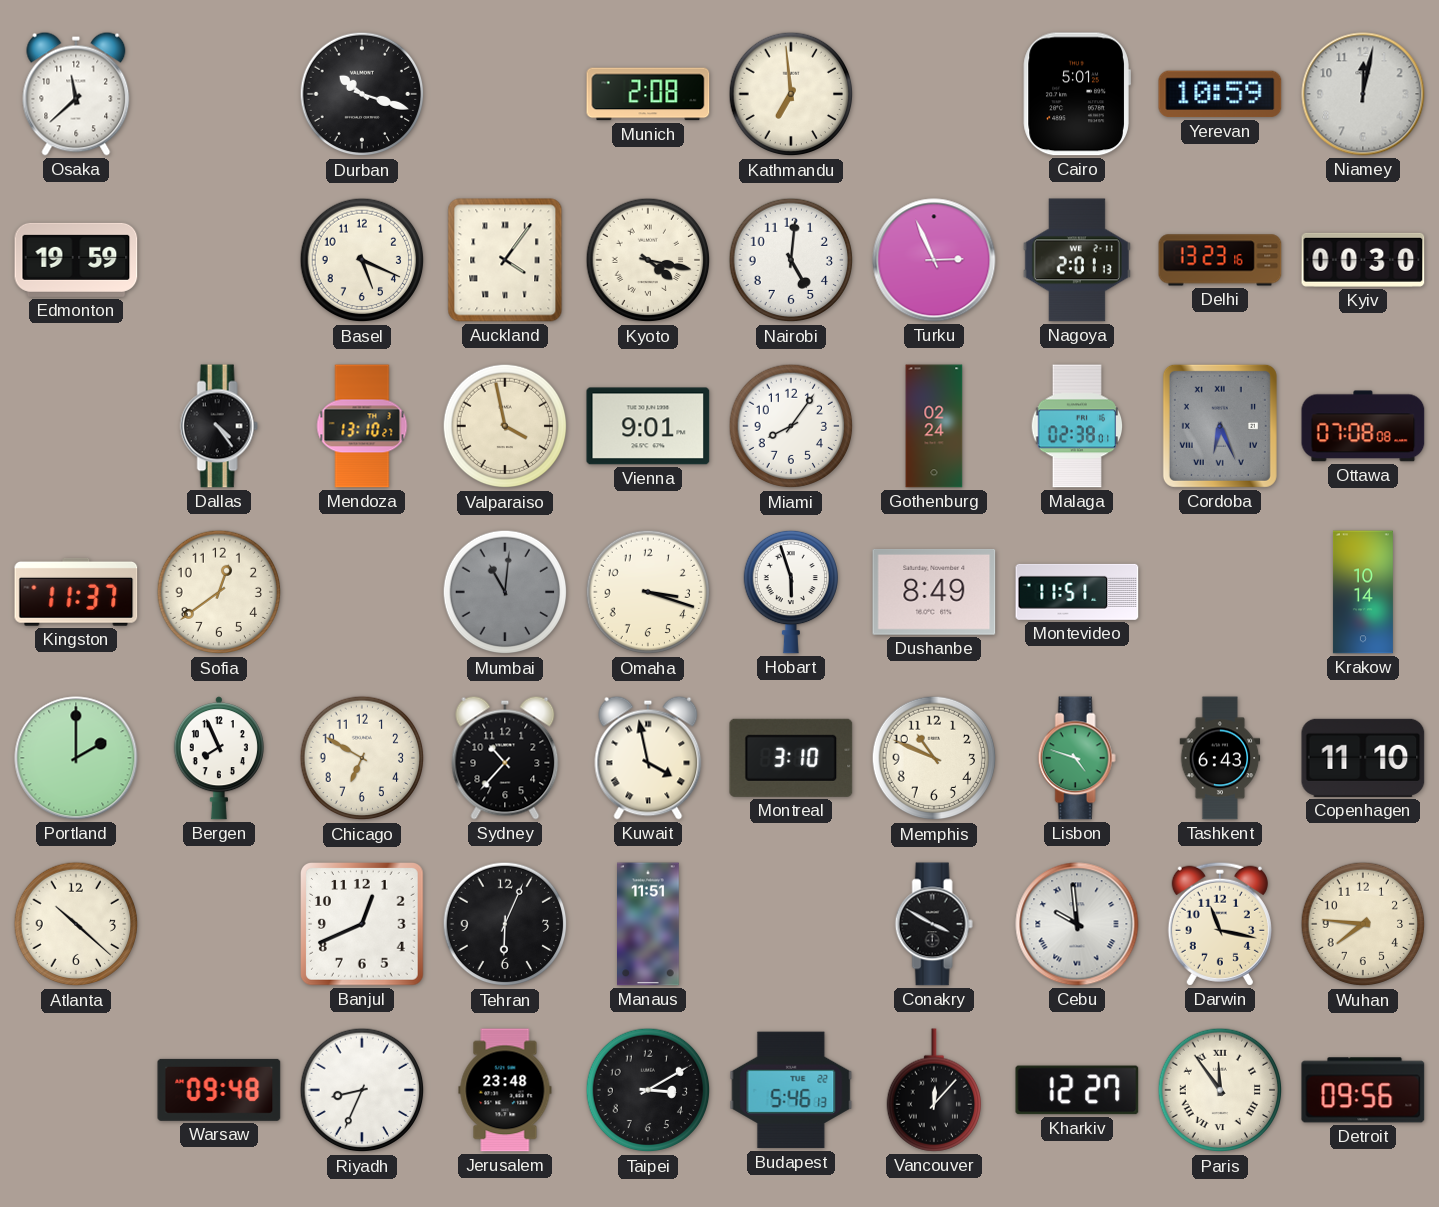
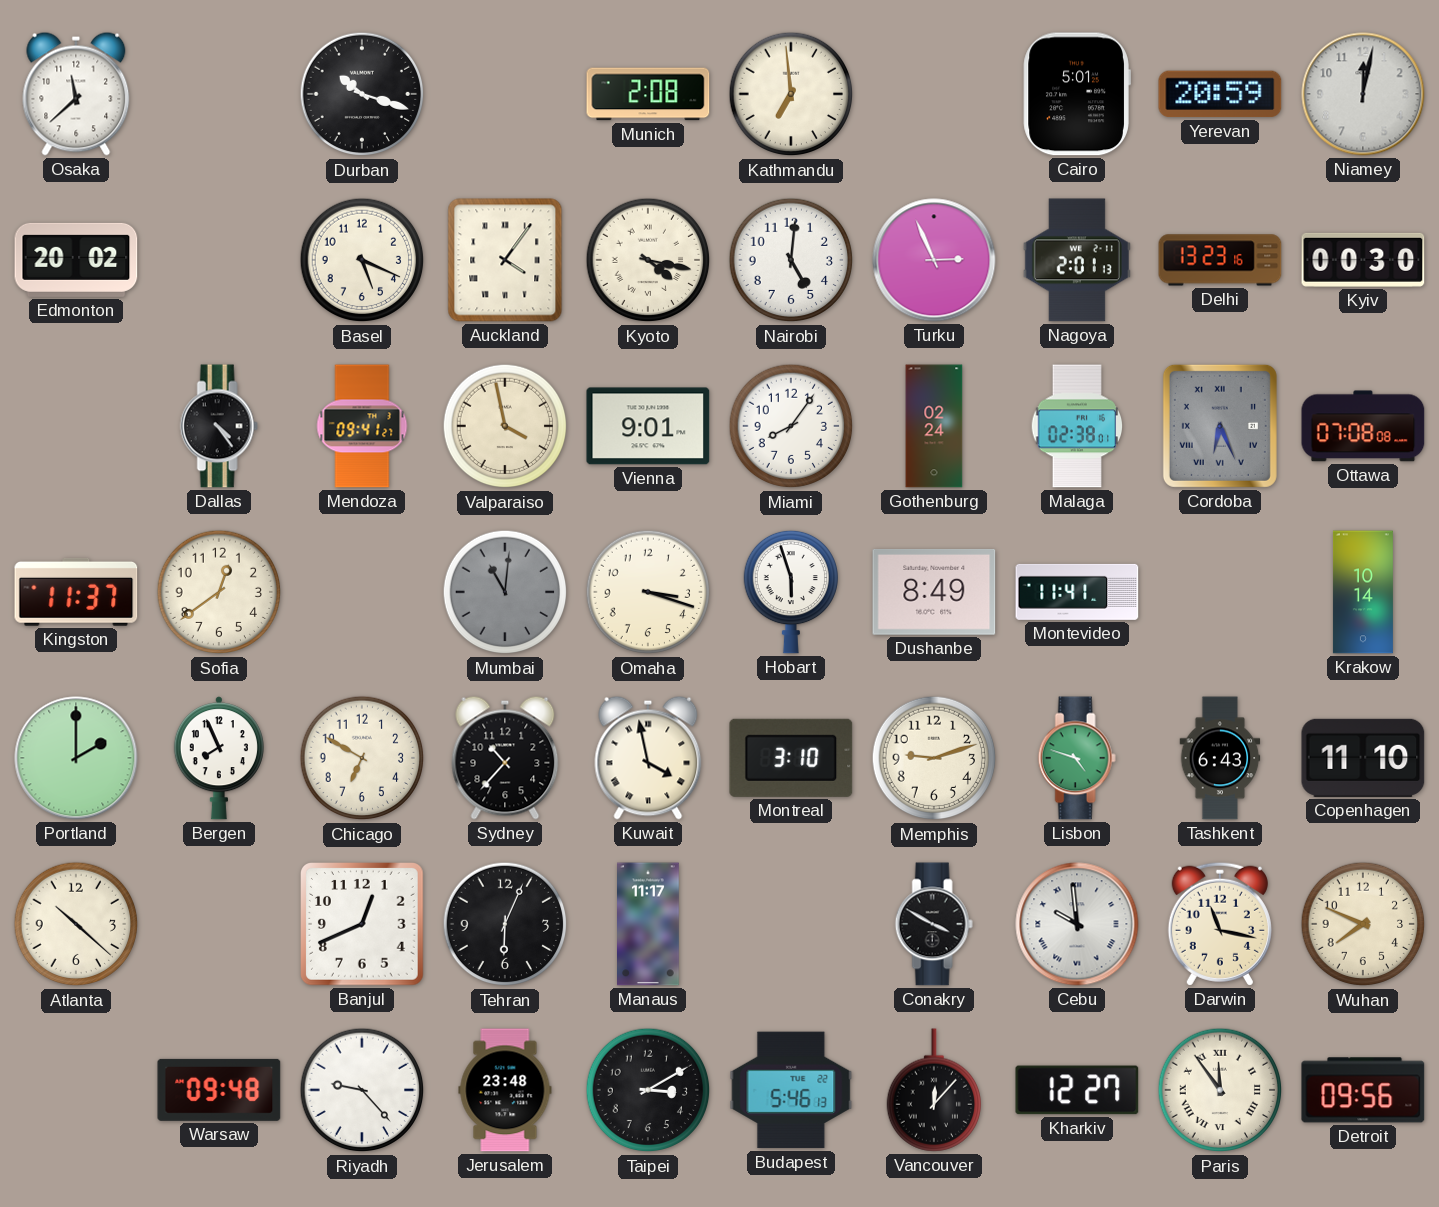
Yerevan: 10:59 -> 20:59
Edmonton: 19:59 -> 20:02
Mendoza: 13:10 -> 09:41
Montevideo: 11:51 -> 11:41
Memphis: 10:49 -> 9:12
Manaus: 11:51 -> 11:17
Wuhan: 7:46 -> 7:49
Riyadh: 8:34 -> 9:23
